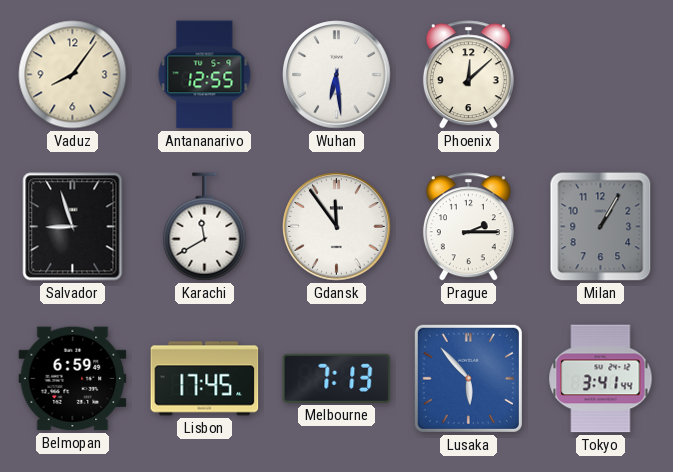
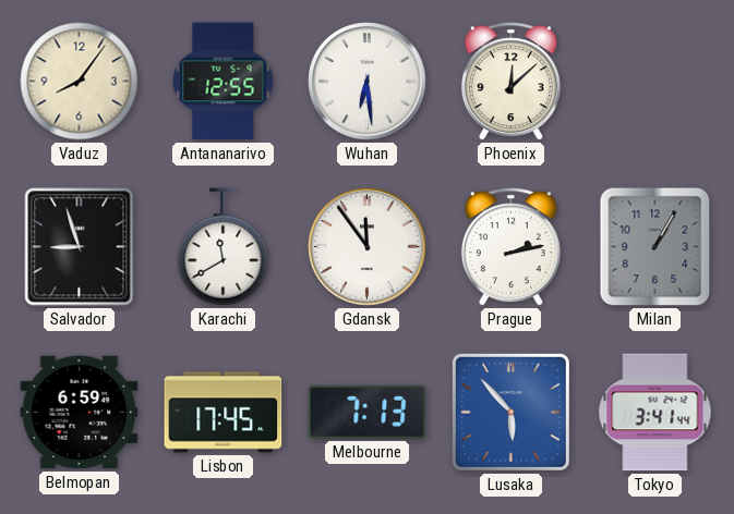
Prague: 2:15 -> 2:13
